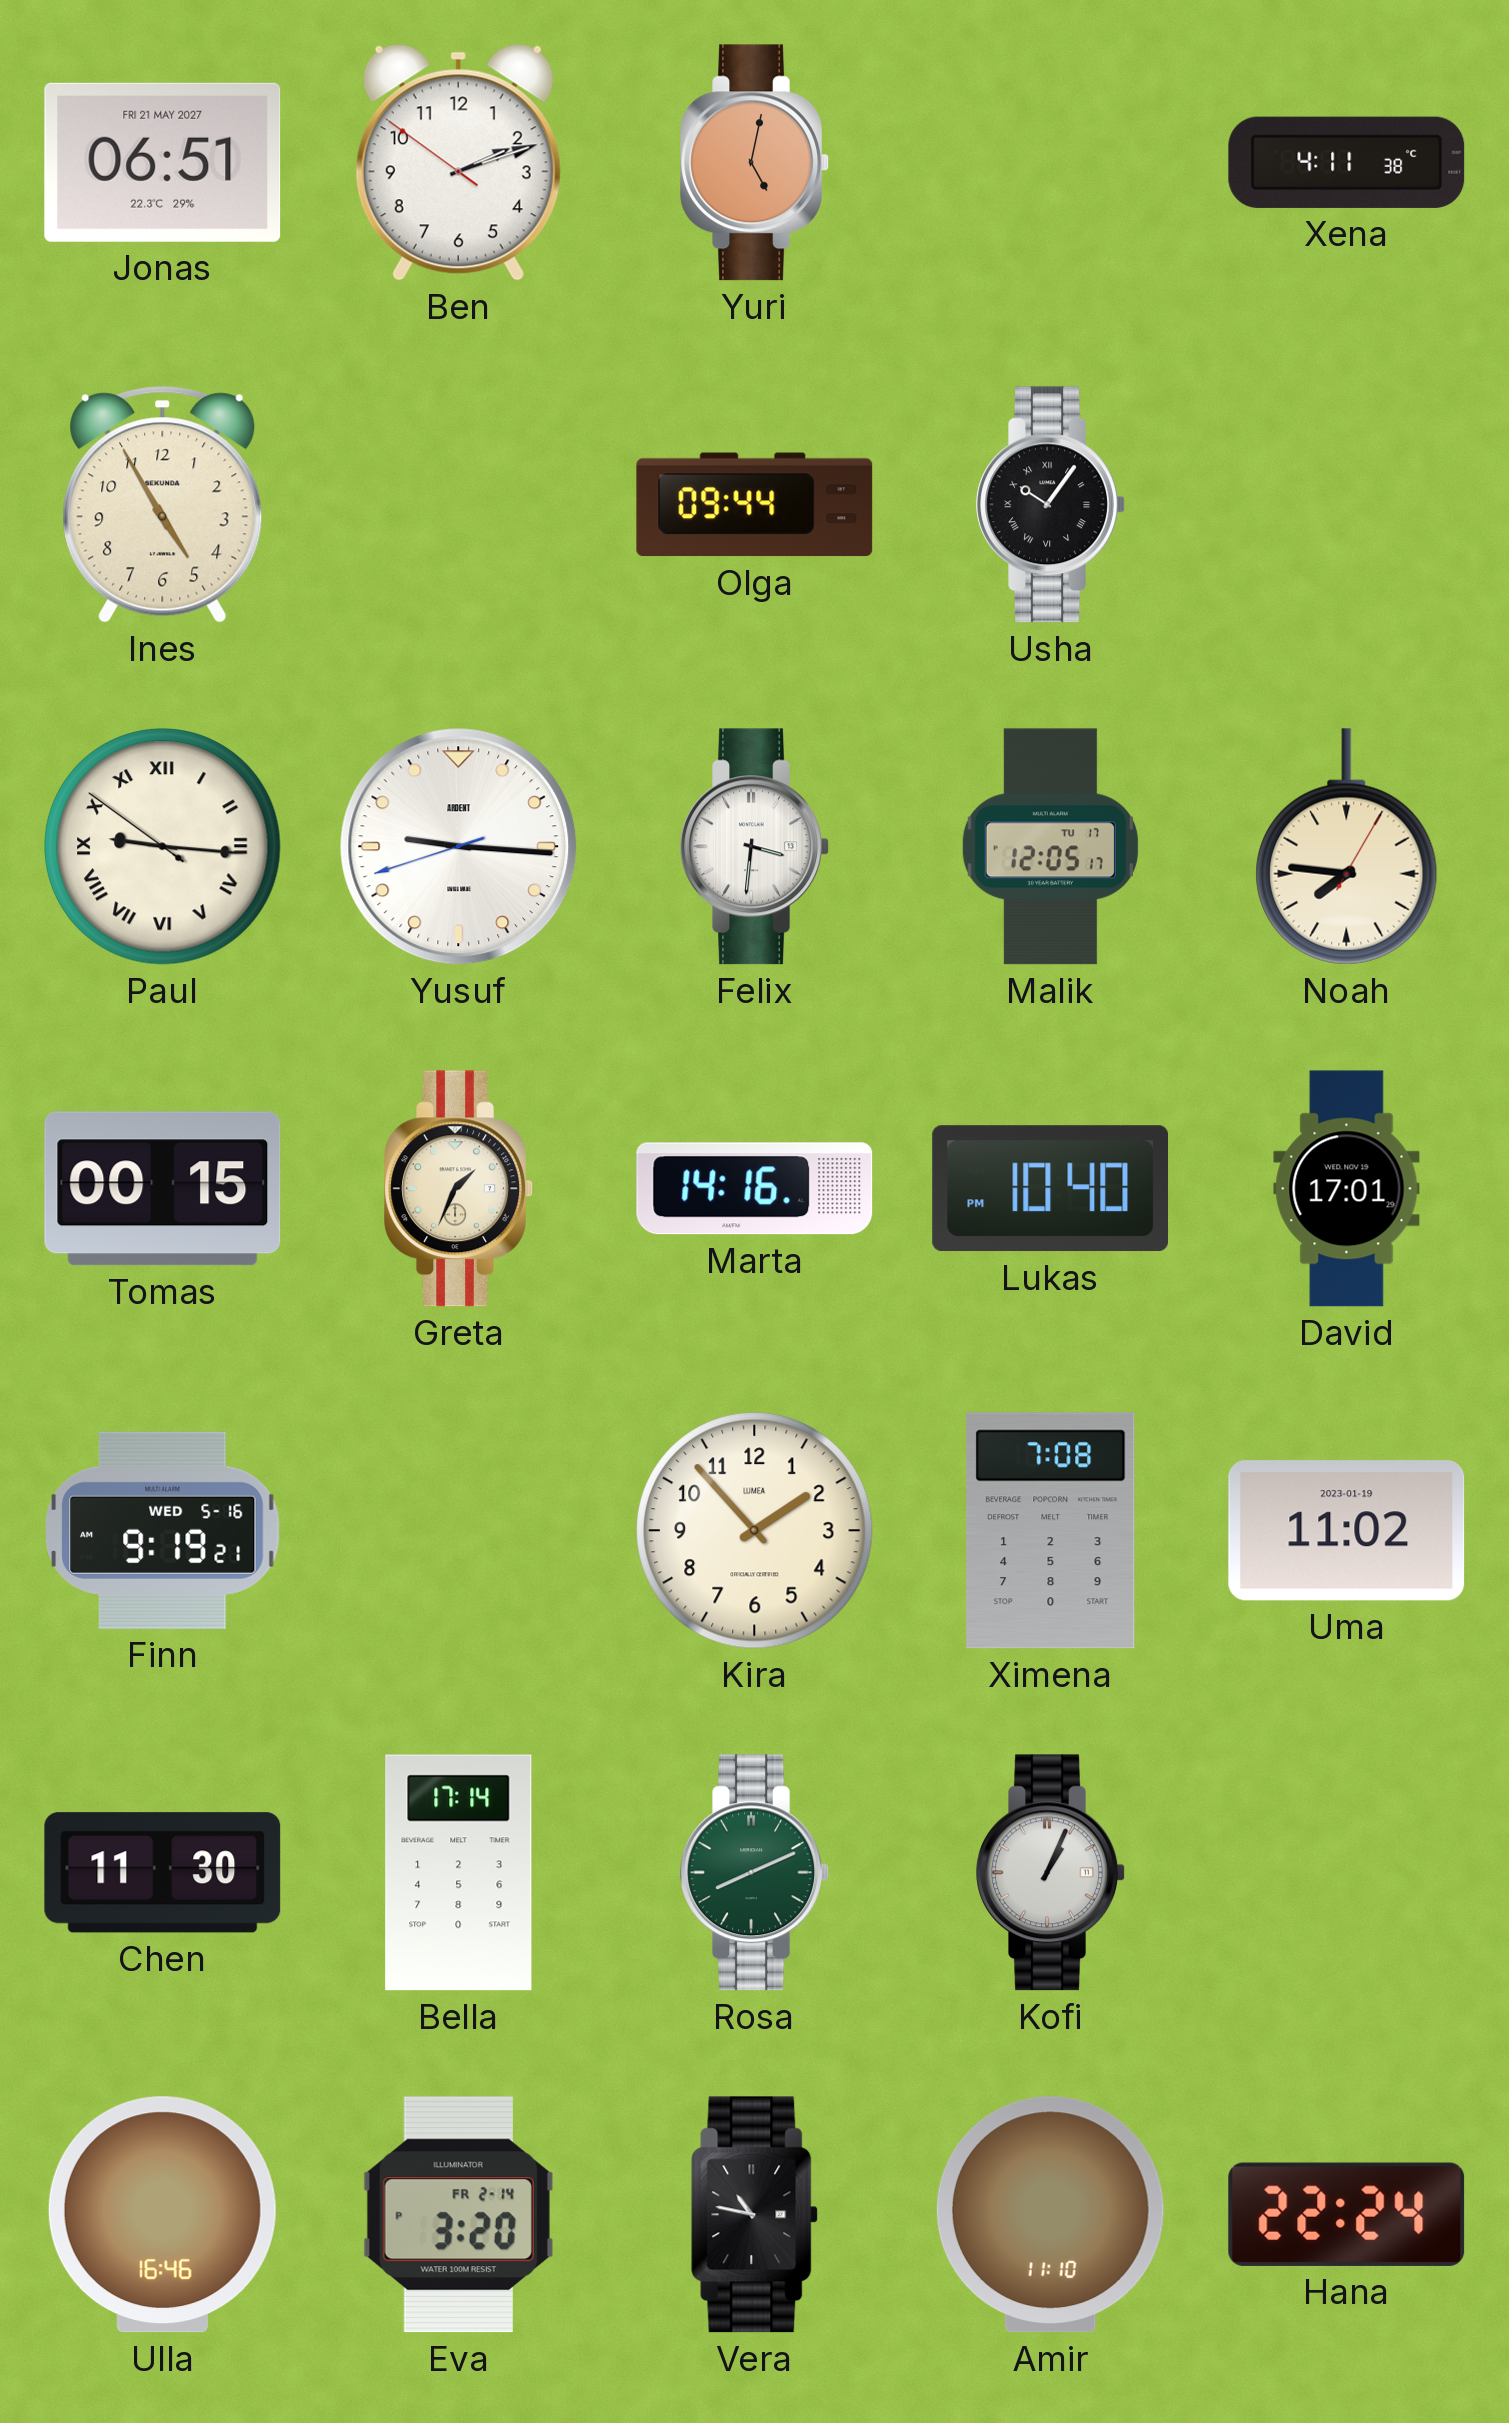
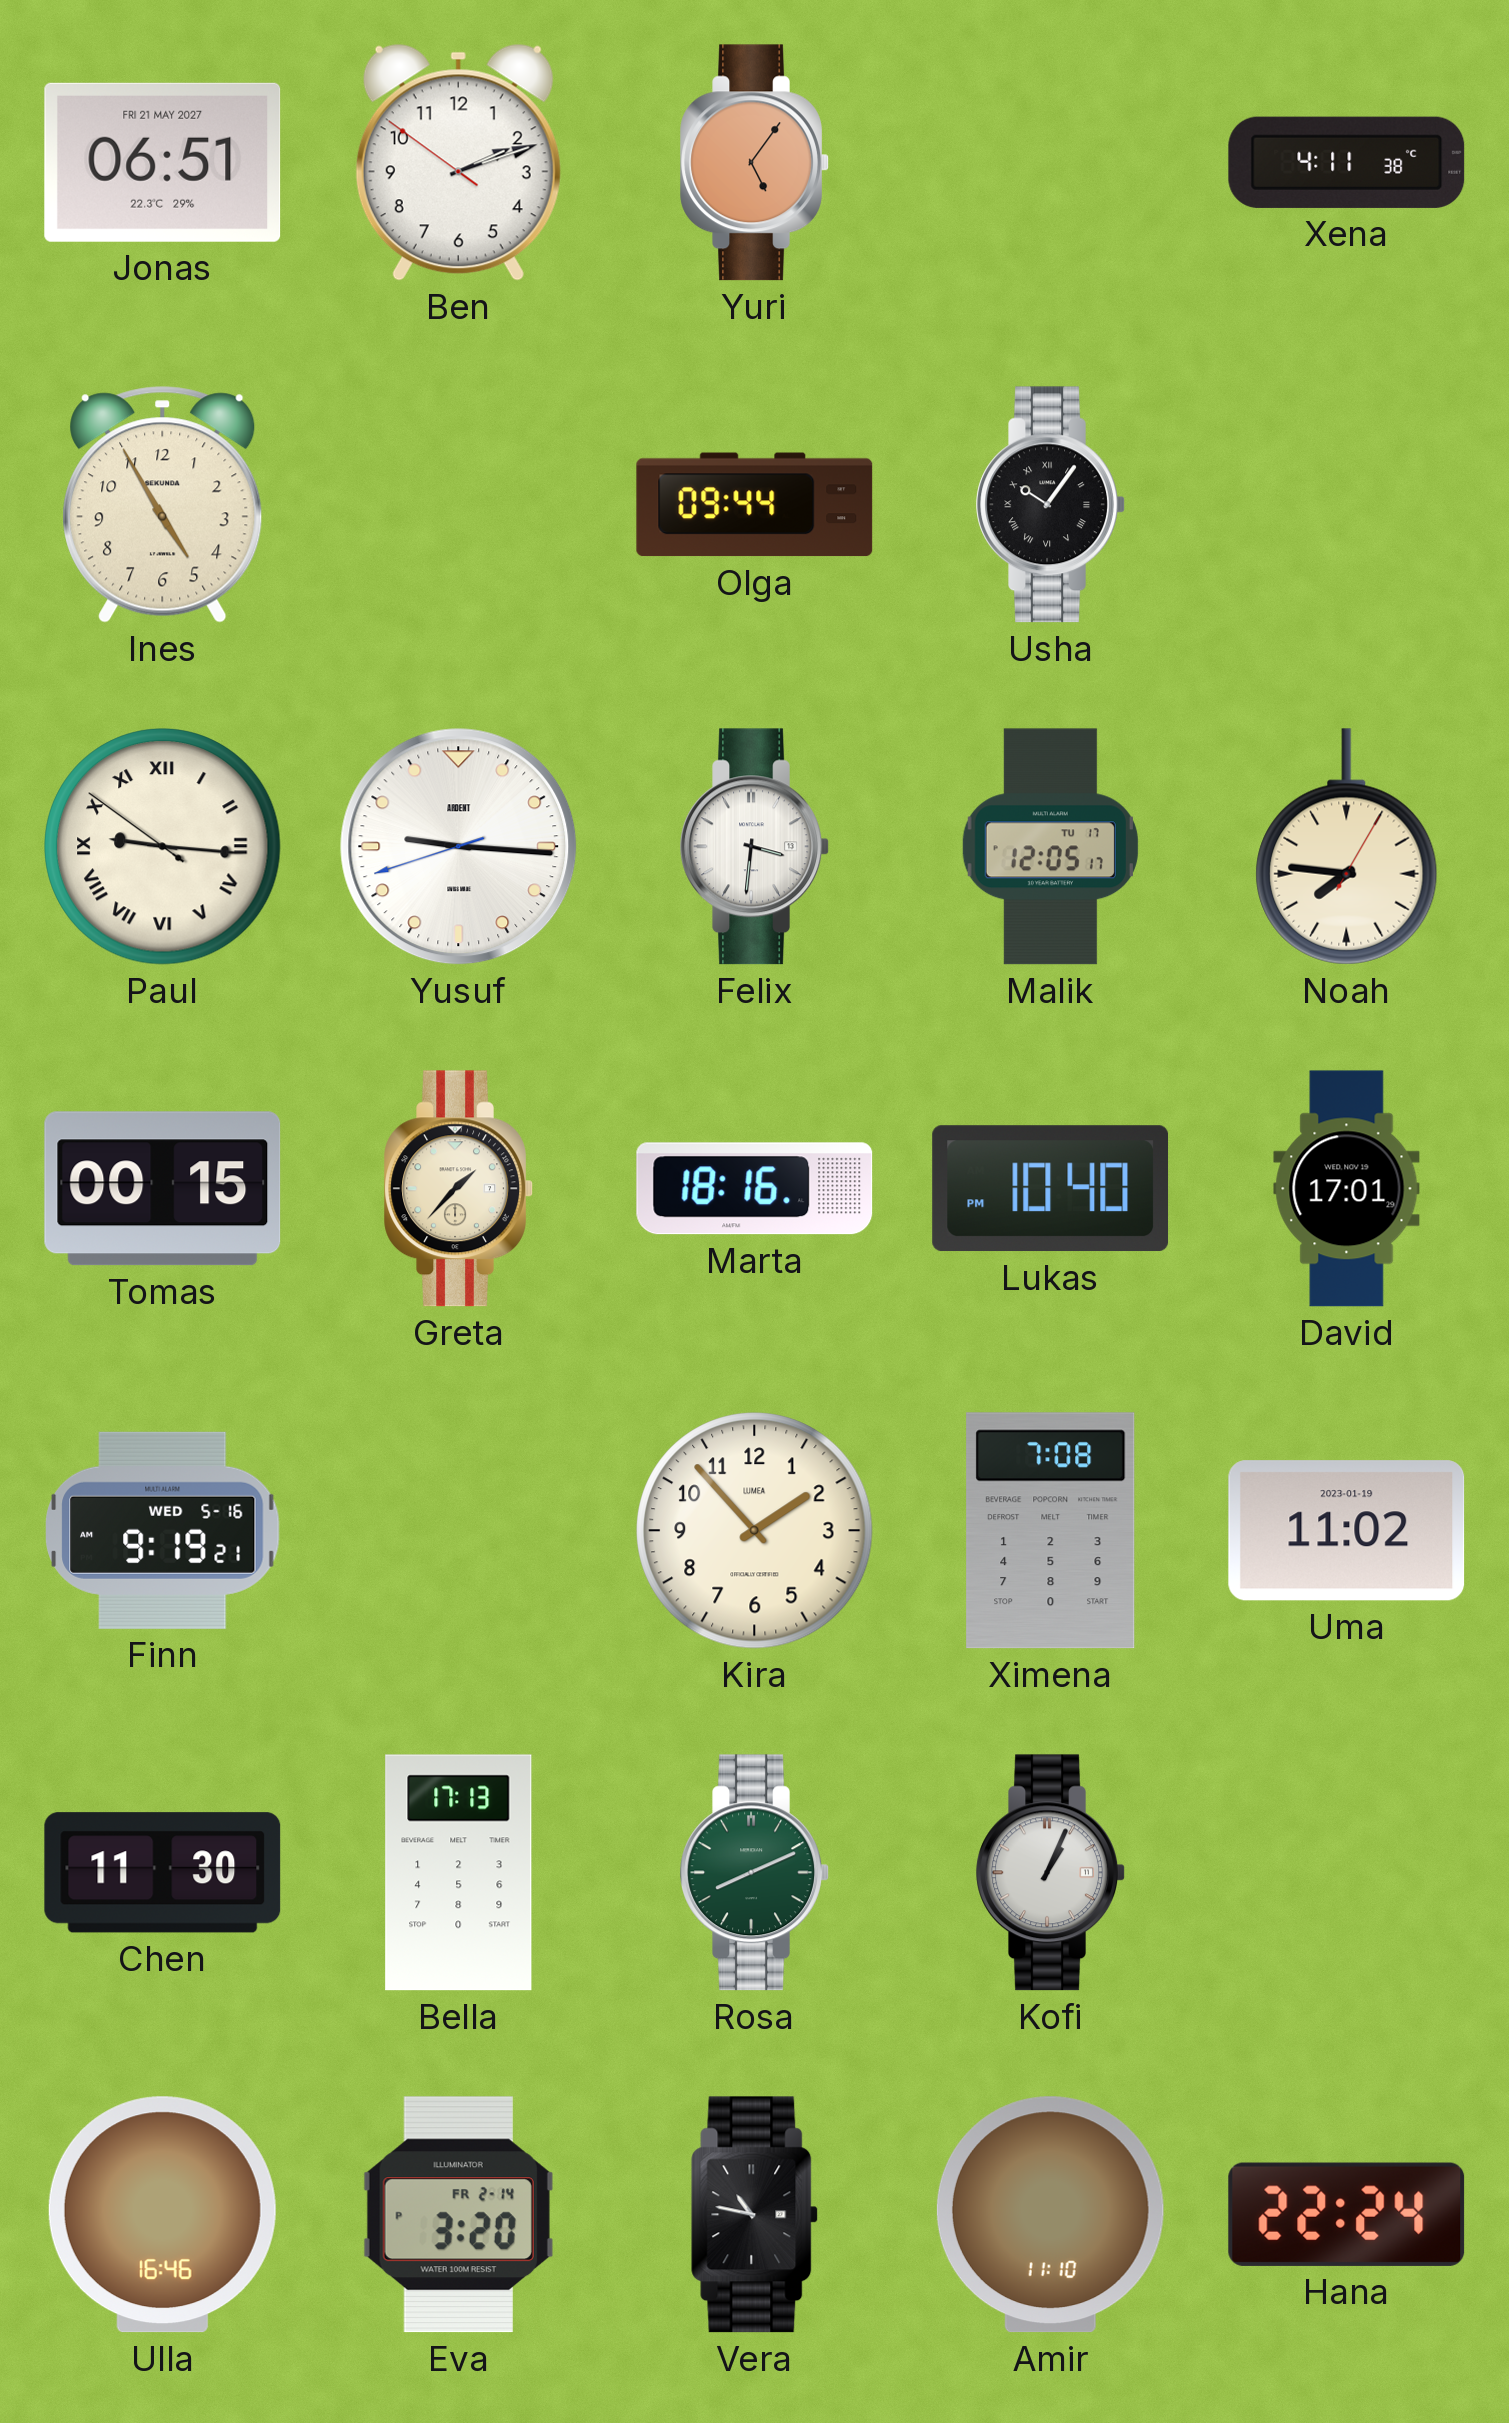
Yuri: 5:02 -> 5:06
Greta: 1:34 -> 1:37
Marta: 14:16 -> 18:16
Bella: 17:14 -> 17:13
